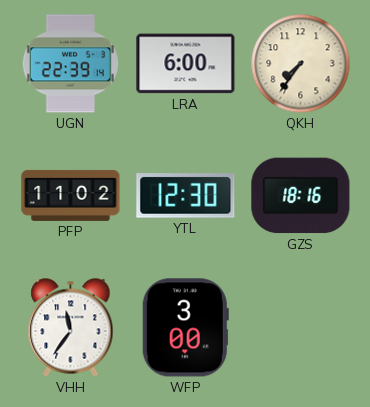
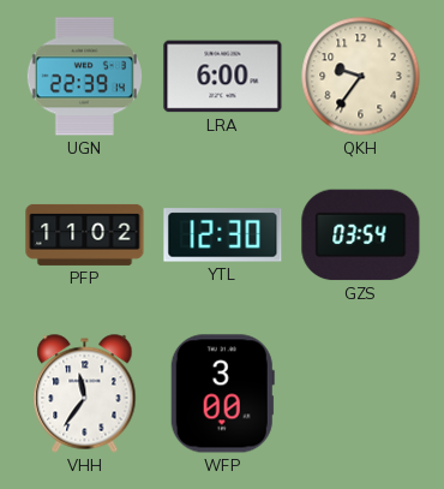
QKH: 7:36 -> 9:36
GZS: 18:16 -> 03:54
